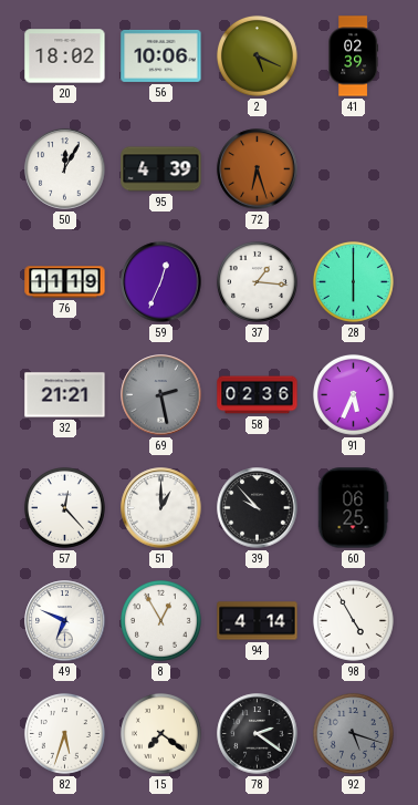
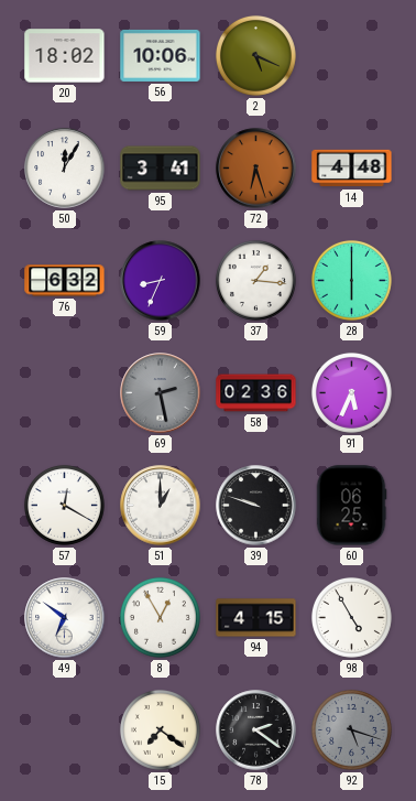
41: 02:39 -> none
95: 4:39 -> 3:41
14: none -> 4:48
76: 11:19 -> 6:32
59: 12:34 -> 8:34
32: 21:21 -> none
57: 12:23 -> 12:20
39: 9:53 -> 9:48
49: 6:49 -> 6:51
94: 4:14 -> 4:15
82: 5:33 -> none
